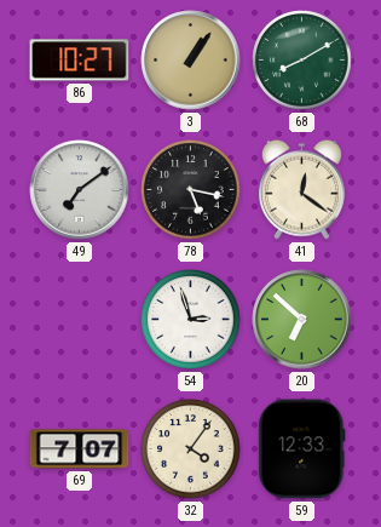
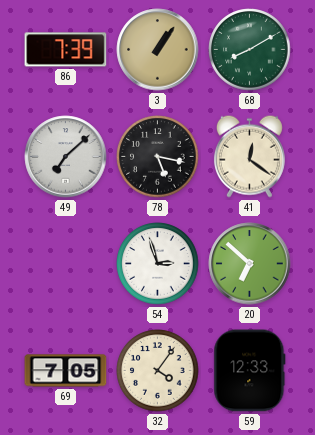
86: 10:27 -> 7:39
49: 7:09 -> 7:08
69: 7:07 -> 7:05
